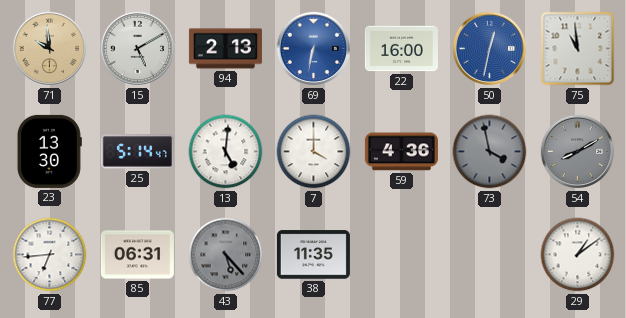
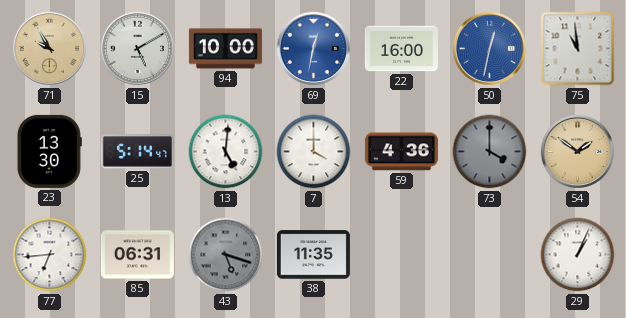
71: 9:59 -> 9:55
94: 2:13 -> 10:00
69: 6:32 -> 12:32
73: 3:58 -> 4:00
54: 8:10 -> 1:51
54 dial: grey -> champagne
43: 5:23 -> 5:18
29: 1:09 -> 1:04
